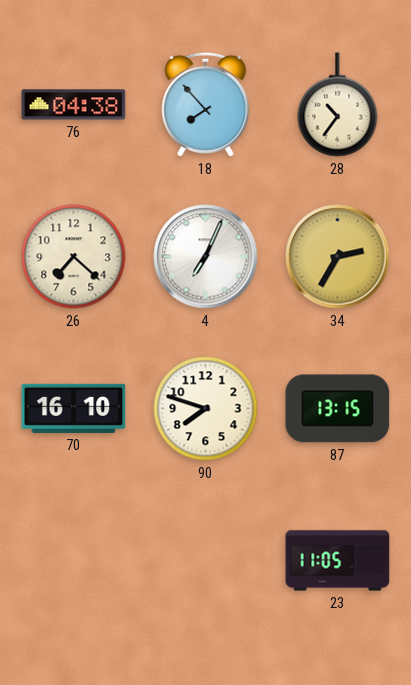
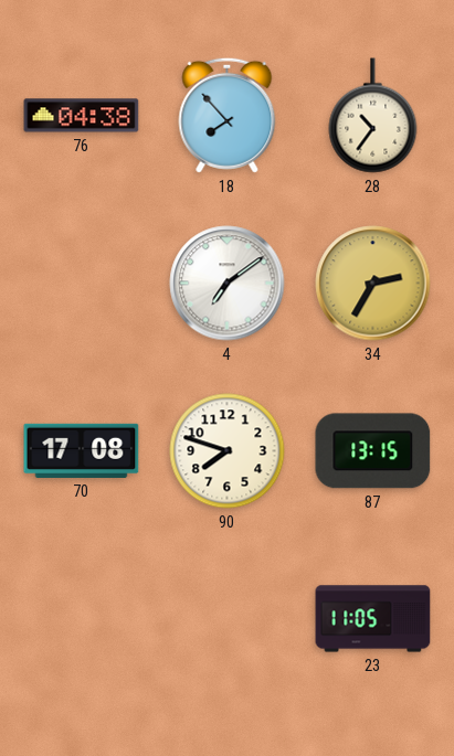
26: 7:22 -> none
4: 7:04 -> 7:09
70: 16:10 -> 17:08
